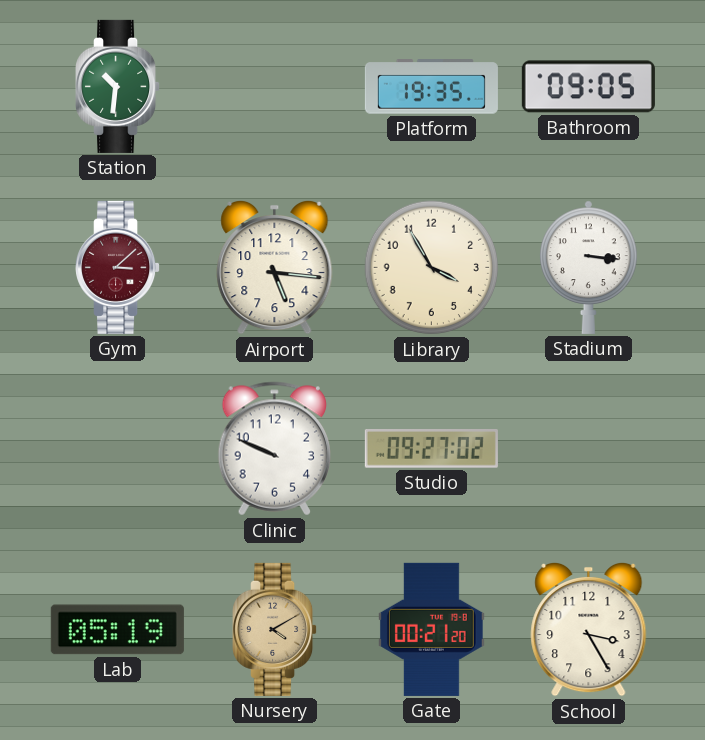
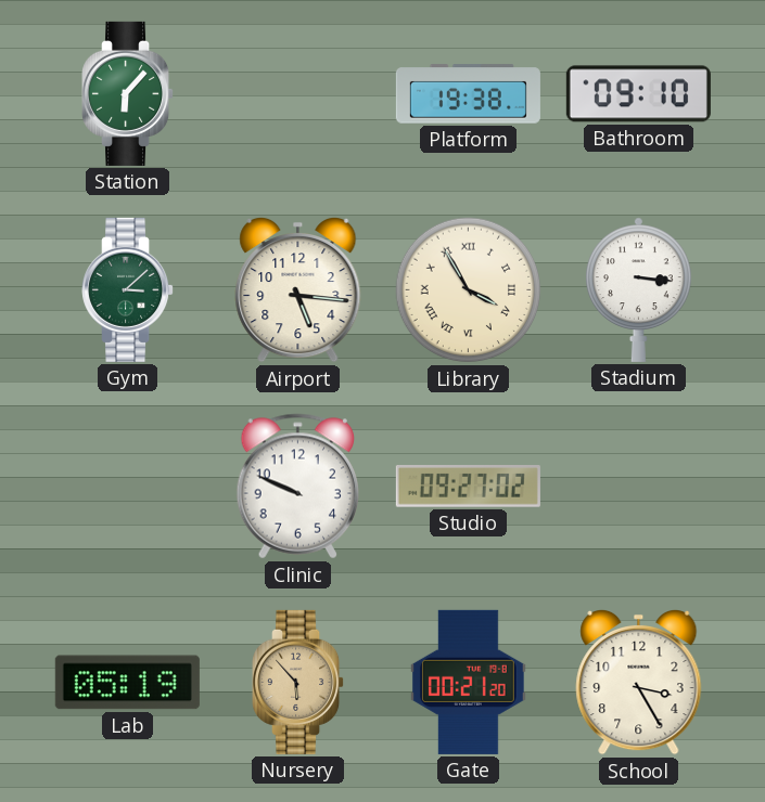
Station: 10:31 -> 6:07
Platform: 19:35 -> 19:38
Bathroom: 09:05 -> 09:10
Gym dial: burgundy -> green
Library numerals: Arabic -> Roman
Nursery: 4:10 -> 5:53
